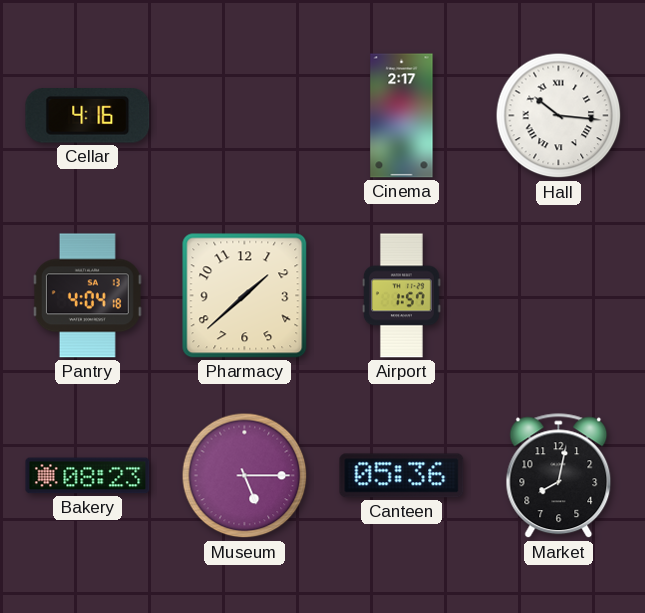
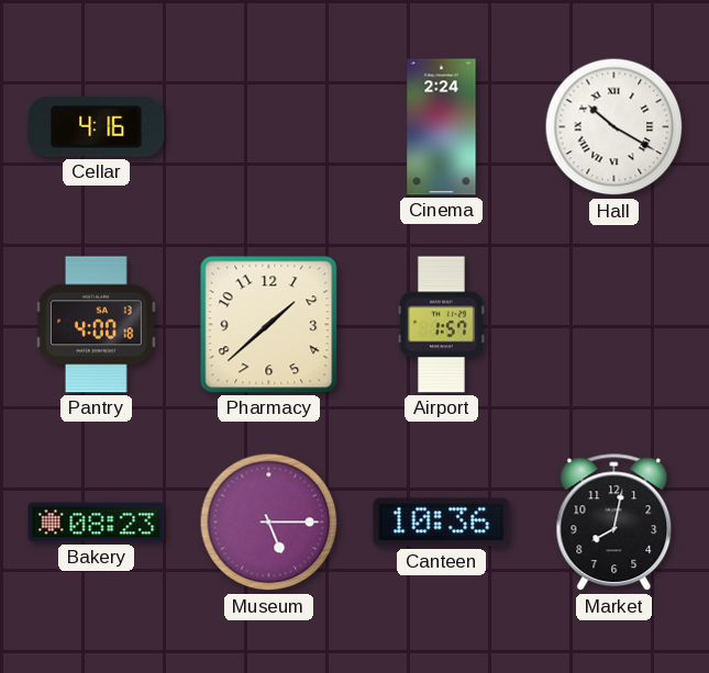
Cinema: 2:17 -> 2:24
Hall: 10:16 -> 10:20
Pantry: 4:04 -> 4:00
Canteen: 05:36 -> 10:36
